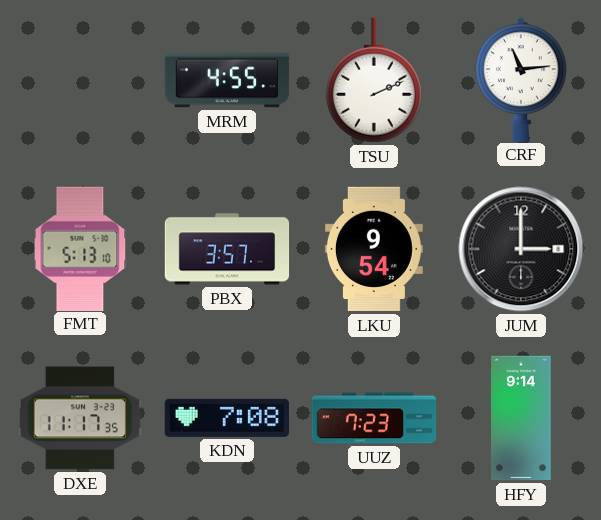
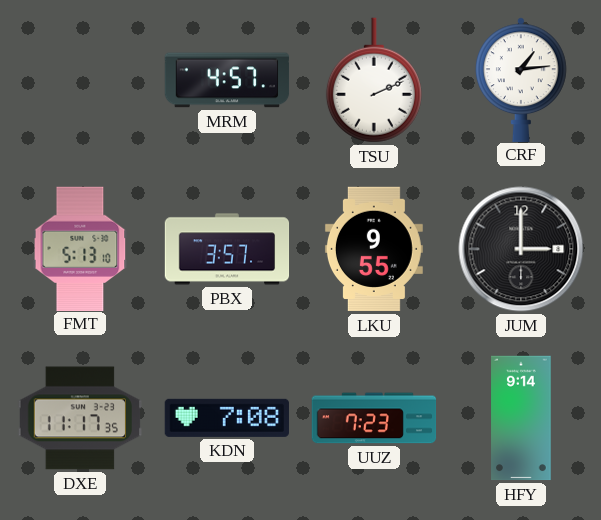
MRM: 4:55 -> 4:57
CRF: 11:14 -> 1:14
LKU: 9:54 -> 9:55
